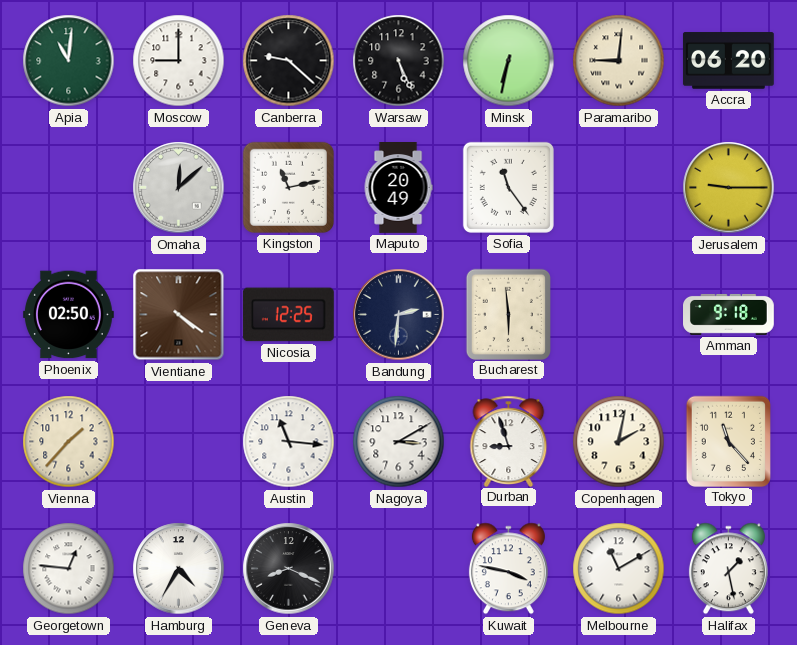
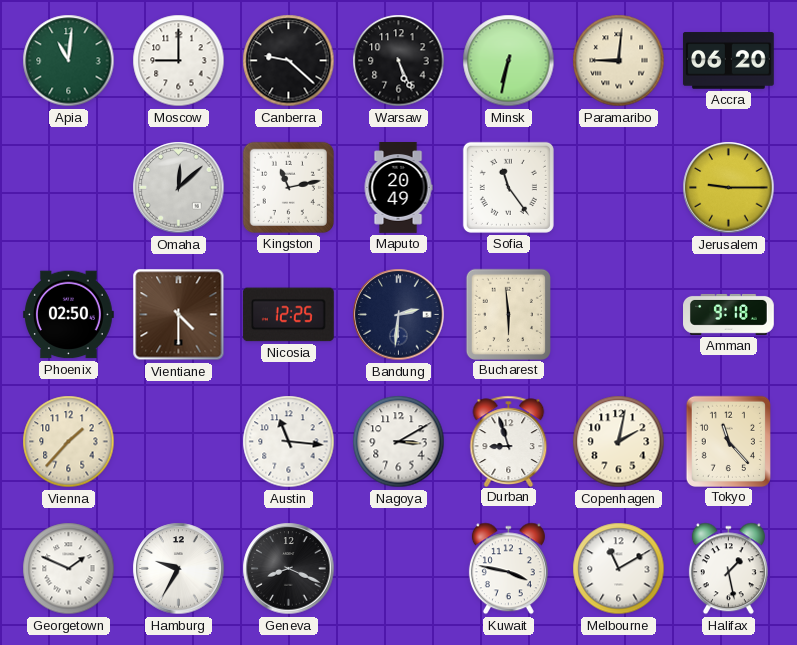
Vientiane: 4:21 -> 4:30
Georgetown: 12:46 -> 1:49
Hamburg: 4:35 -> 9:35
